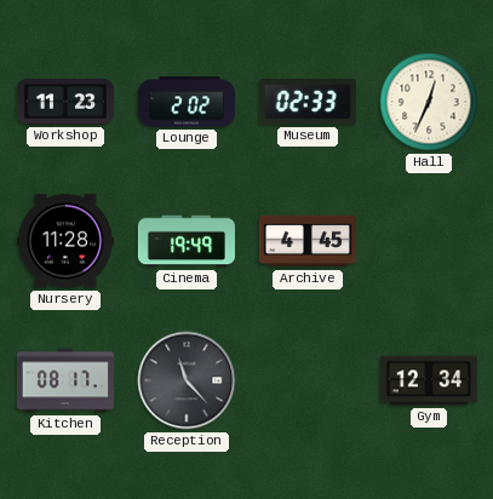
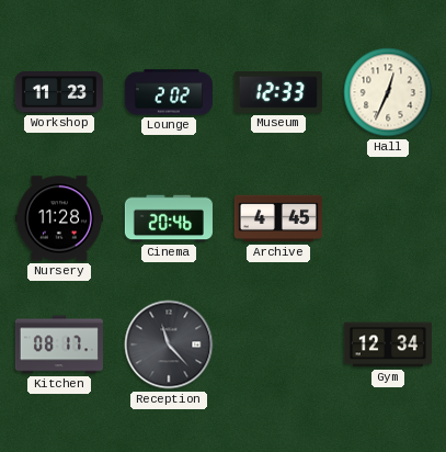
Museum: 02:33 -> 12:33
Cinema: 19:49 -> 20:46
